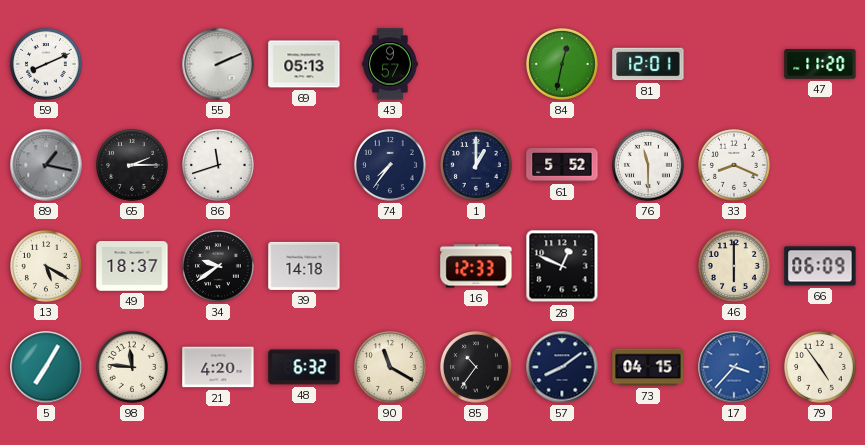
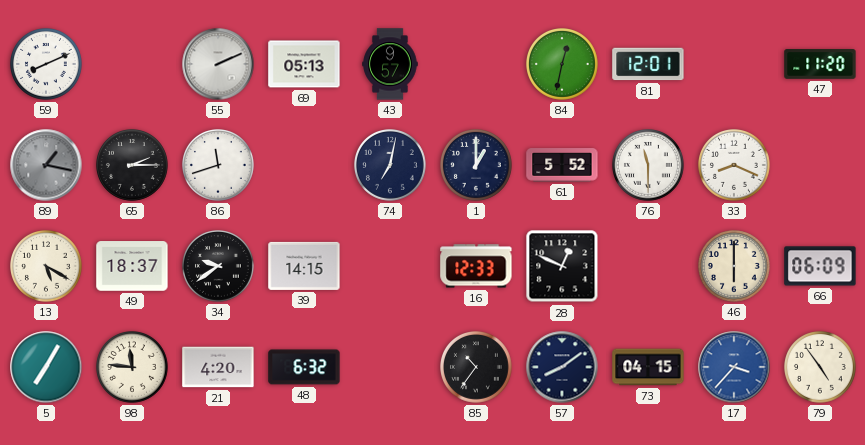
74: 7:36 -> 7:02
39: 14:18 -> 14:15
90: 11:20 -> none
